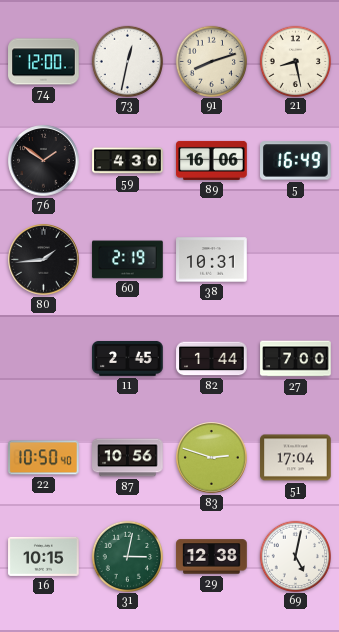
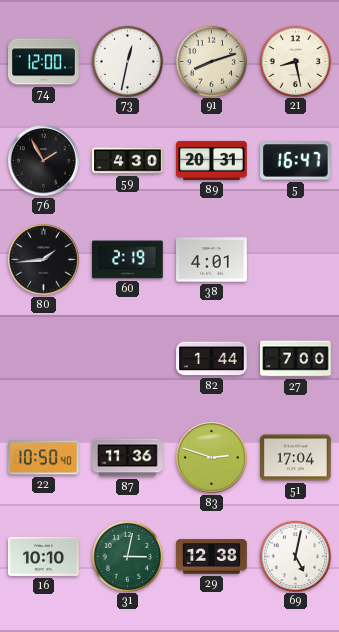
76: 1:51 -> 1:55
89: 16:06 -> 20:31
5: 16:49 -> 16:47
38: 10:31 -> 4:01
11: 2:45 -> none
87: 10:56 -> 11:36
16: 10:15 -> 10:10
